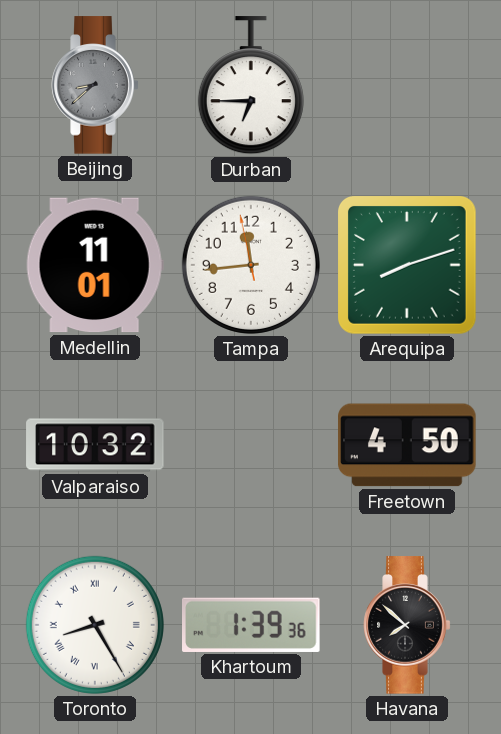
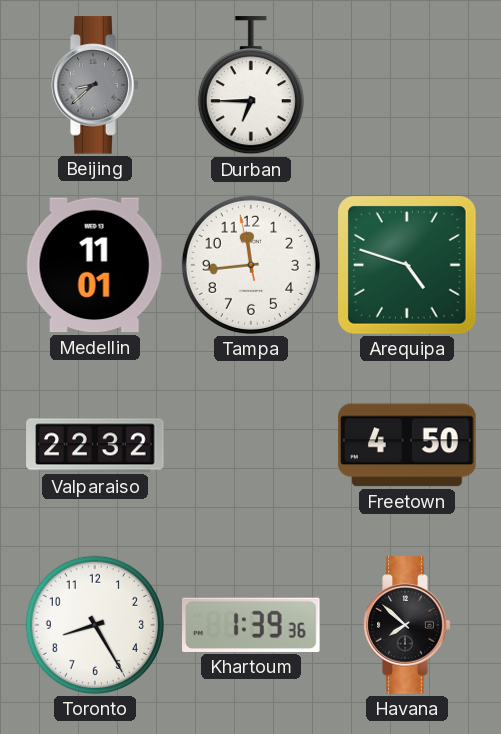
Arequipa: 8:12 -> 4:48
Valparaiso: 10:32 -> 22:32
Toronto numerals: Roman -> Arabic
